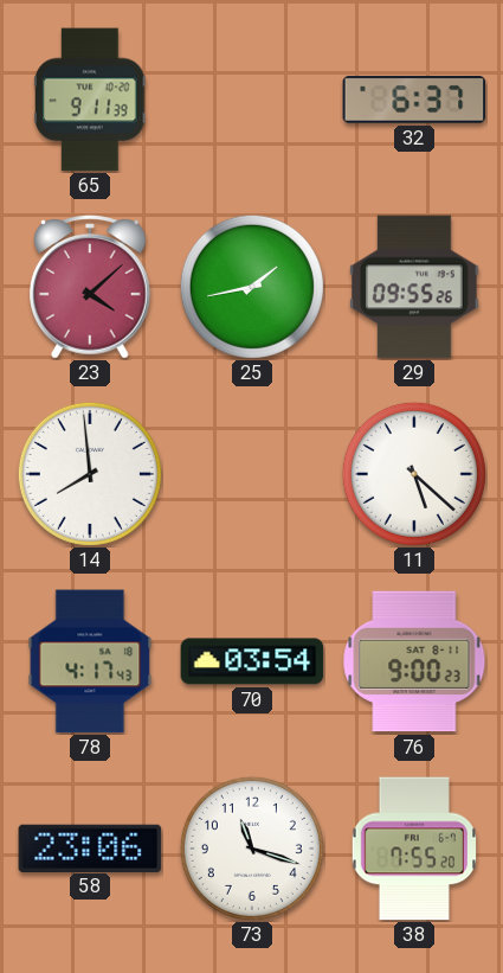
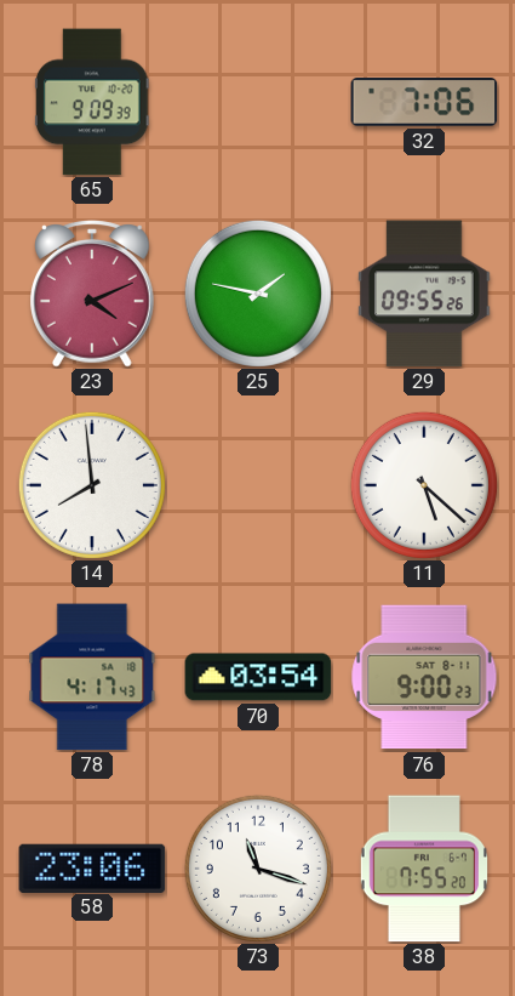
65: 9:11 -> 9:09
32: 6:37 -> 7:06
23: 4:08 -> 4:11
25: 1:43 -> 1:47
